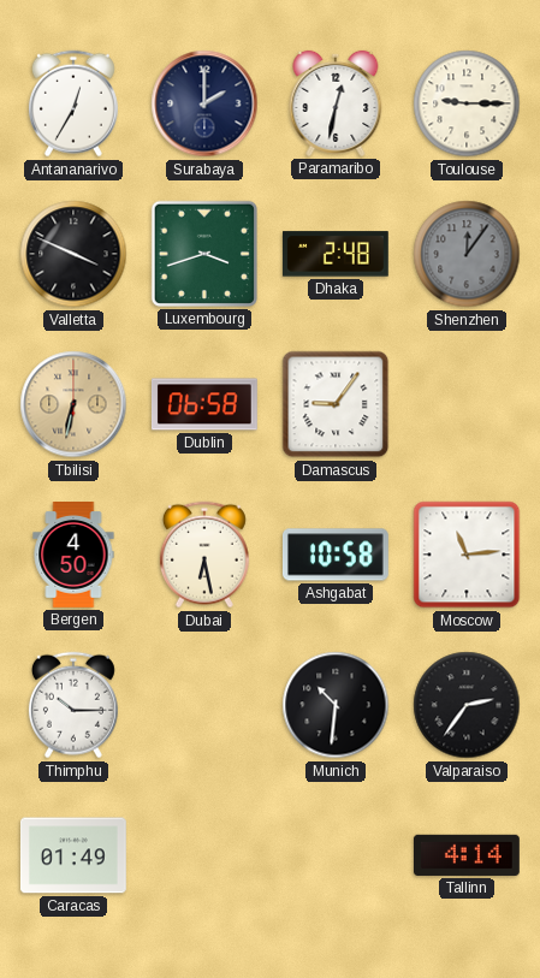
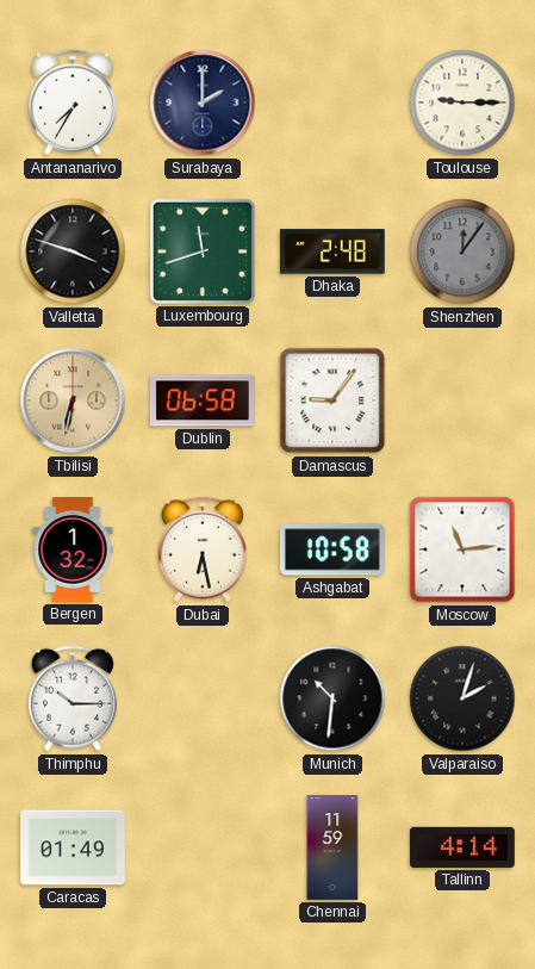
Antananarivo: 12:35 -> 7:35
Paramaribo: 12:32 -> none
Valletta: 3:49 -> 3:48
Luxembourg: 3:42 -> 11:42
Bergen: 4:50 -> 1:32
Valparaiso: 2:36 -> 2:03
Chennai: none -> 11:59
